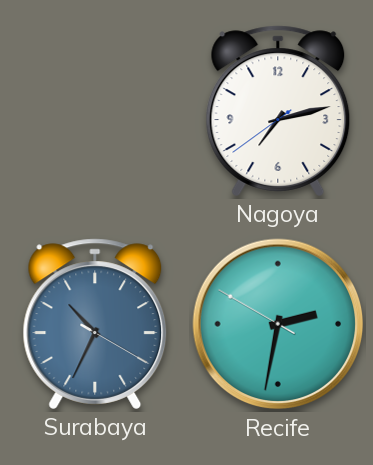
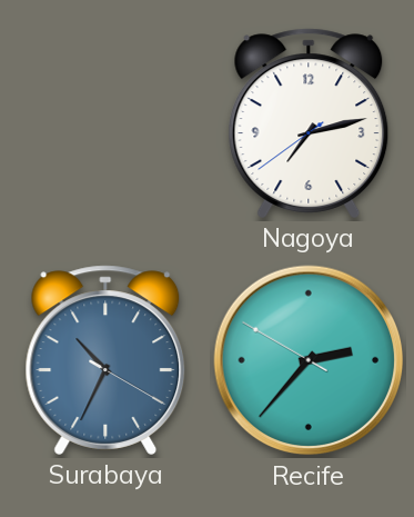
Recife: 2:31 -> 2:36
